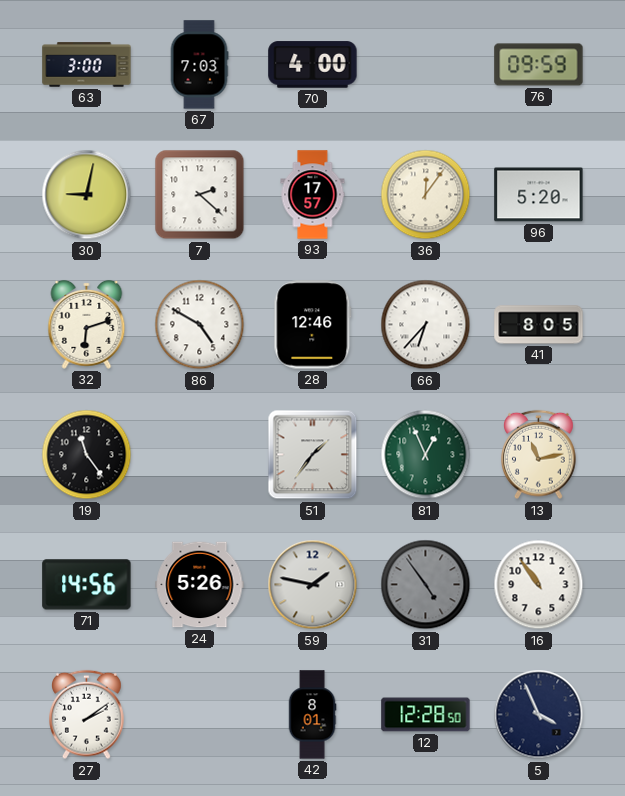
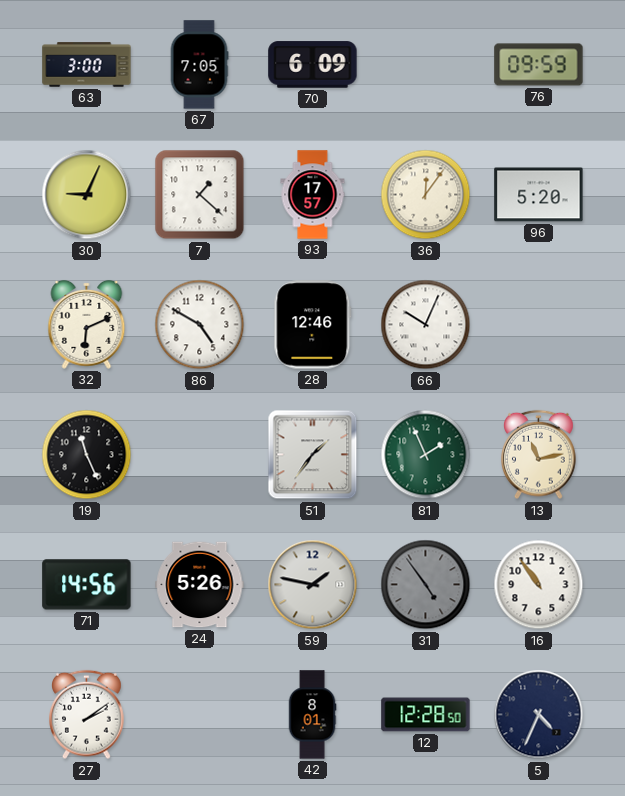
67: 7:03 -> 7:05
70: 4:00 -> 6:09
30: 9:02 -> 9:04
7: 2:22 -> 1:22
32: 6:12 -> 6:11
66: 6:37 -> 10:04
41: 8:05 -> none
19: 11:24 -> 11:26
81: 12:56 -> 1:56
5: 3:56 -> 4:34
